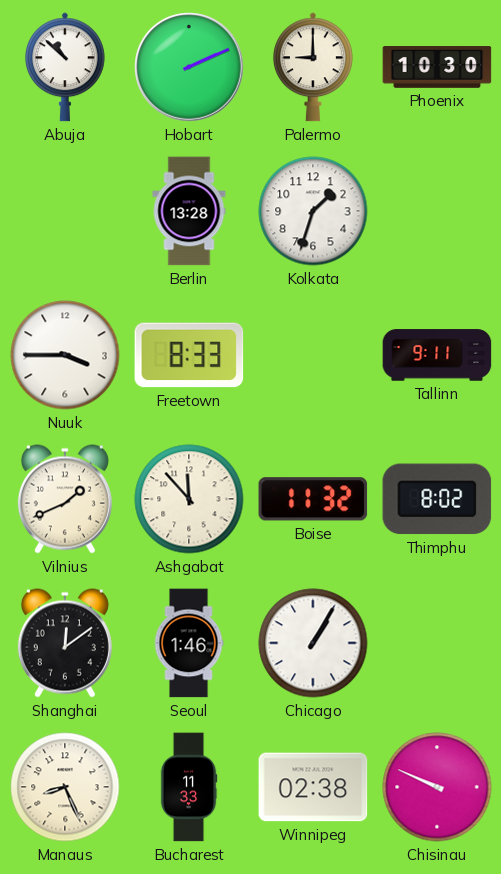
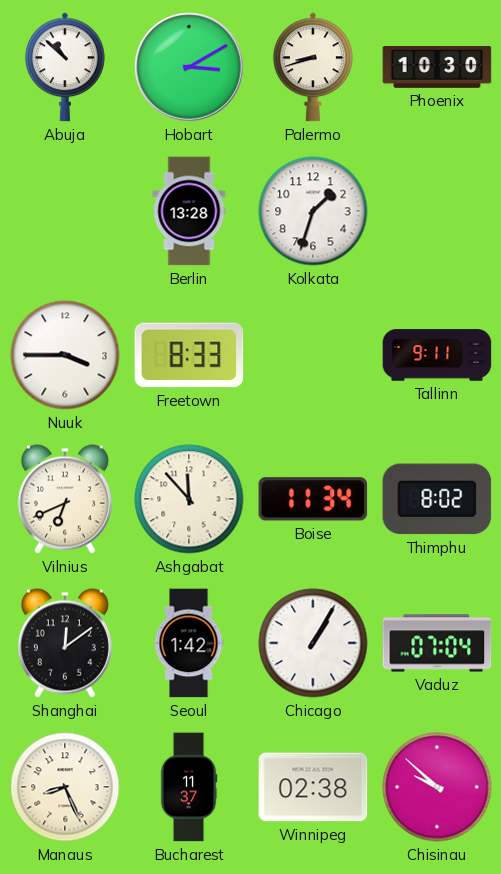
Hobart: 2:11 -> 3:10
Palermo: 9:00 -> 8:42
Vilnius: 1:41 -> 6:41
Boise: 11:32 -> 11:34
Seoul: 1:46 -> 1:42
Vaduz: none -> 07:04
Bucharest: 11:33 -> 11:37
Chisinau: 9:49 -> 9:52
